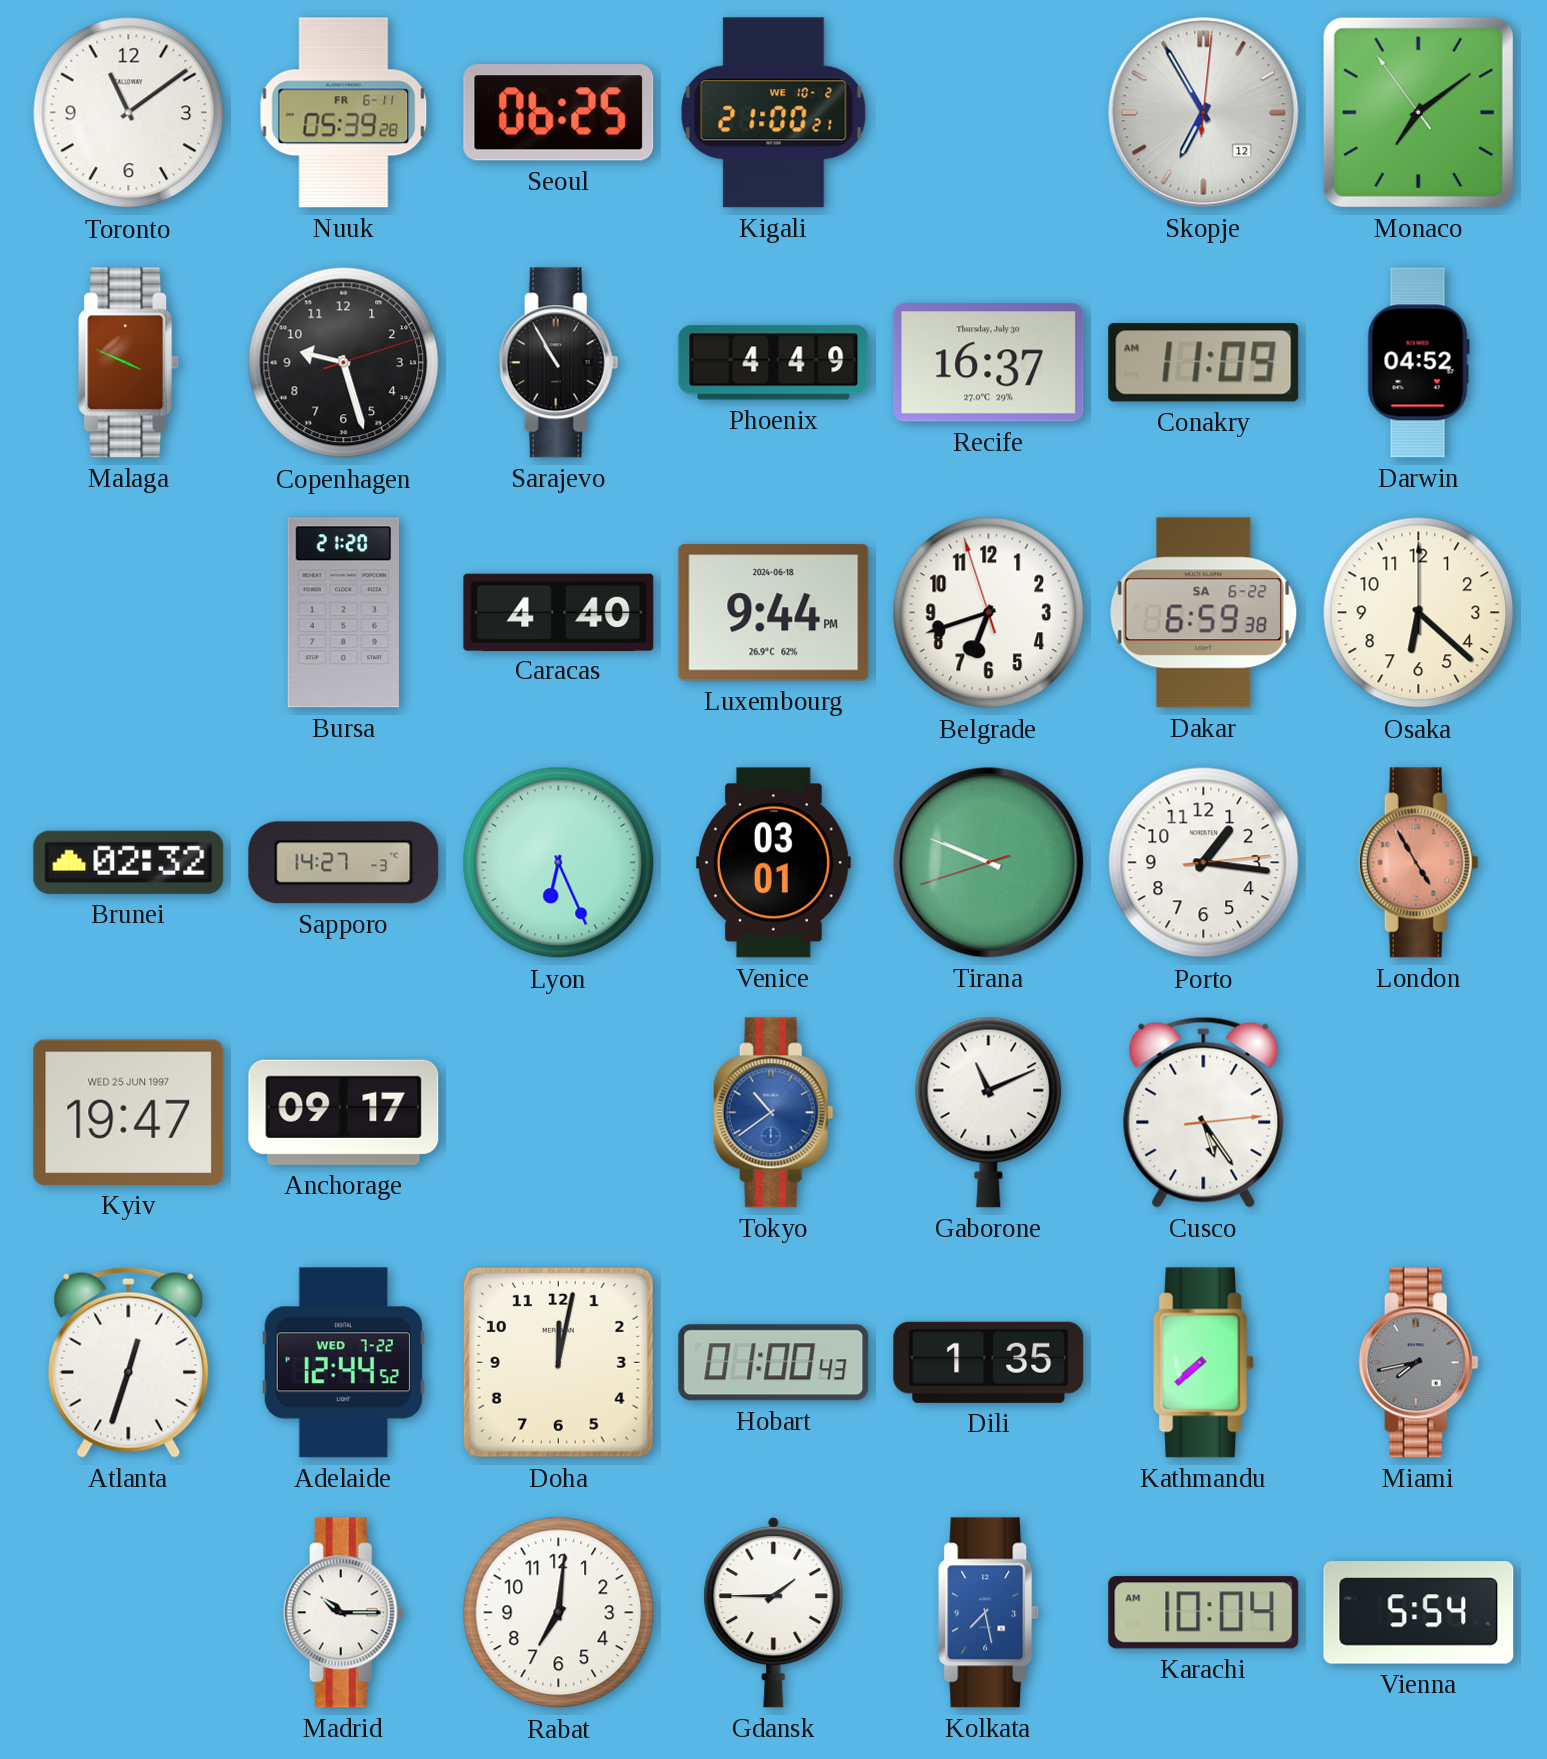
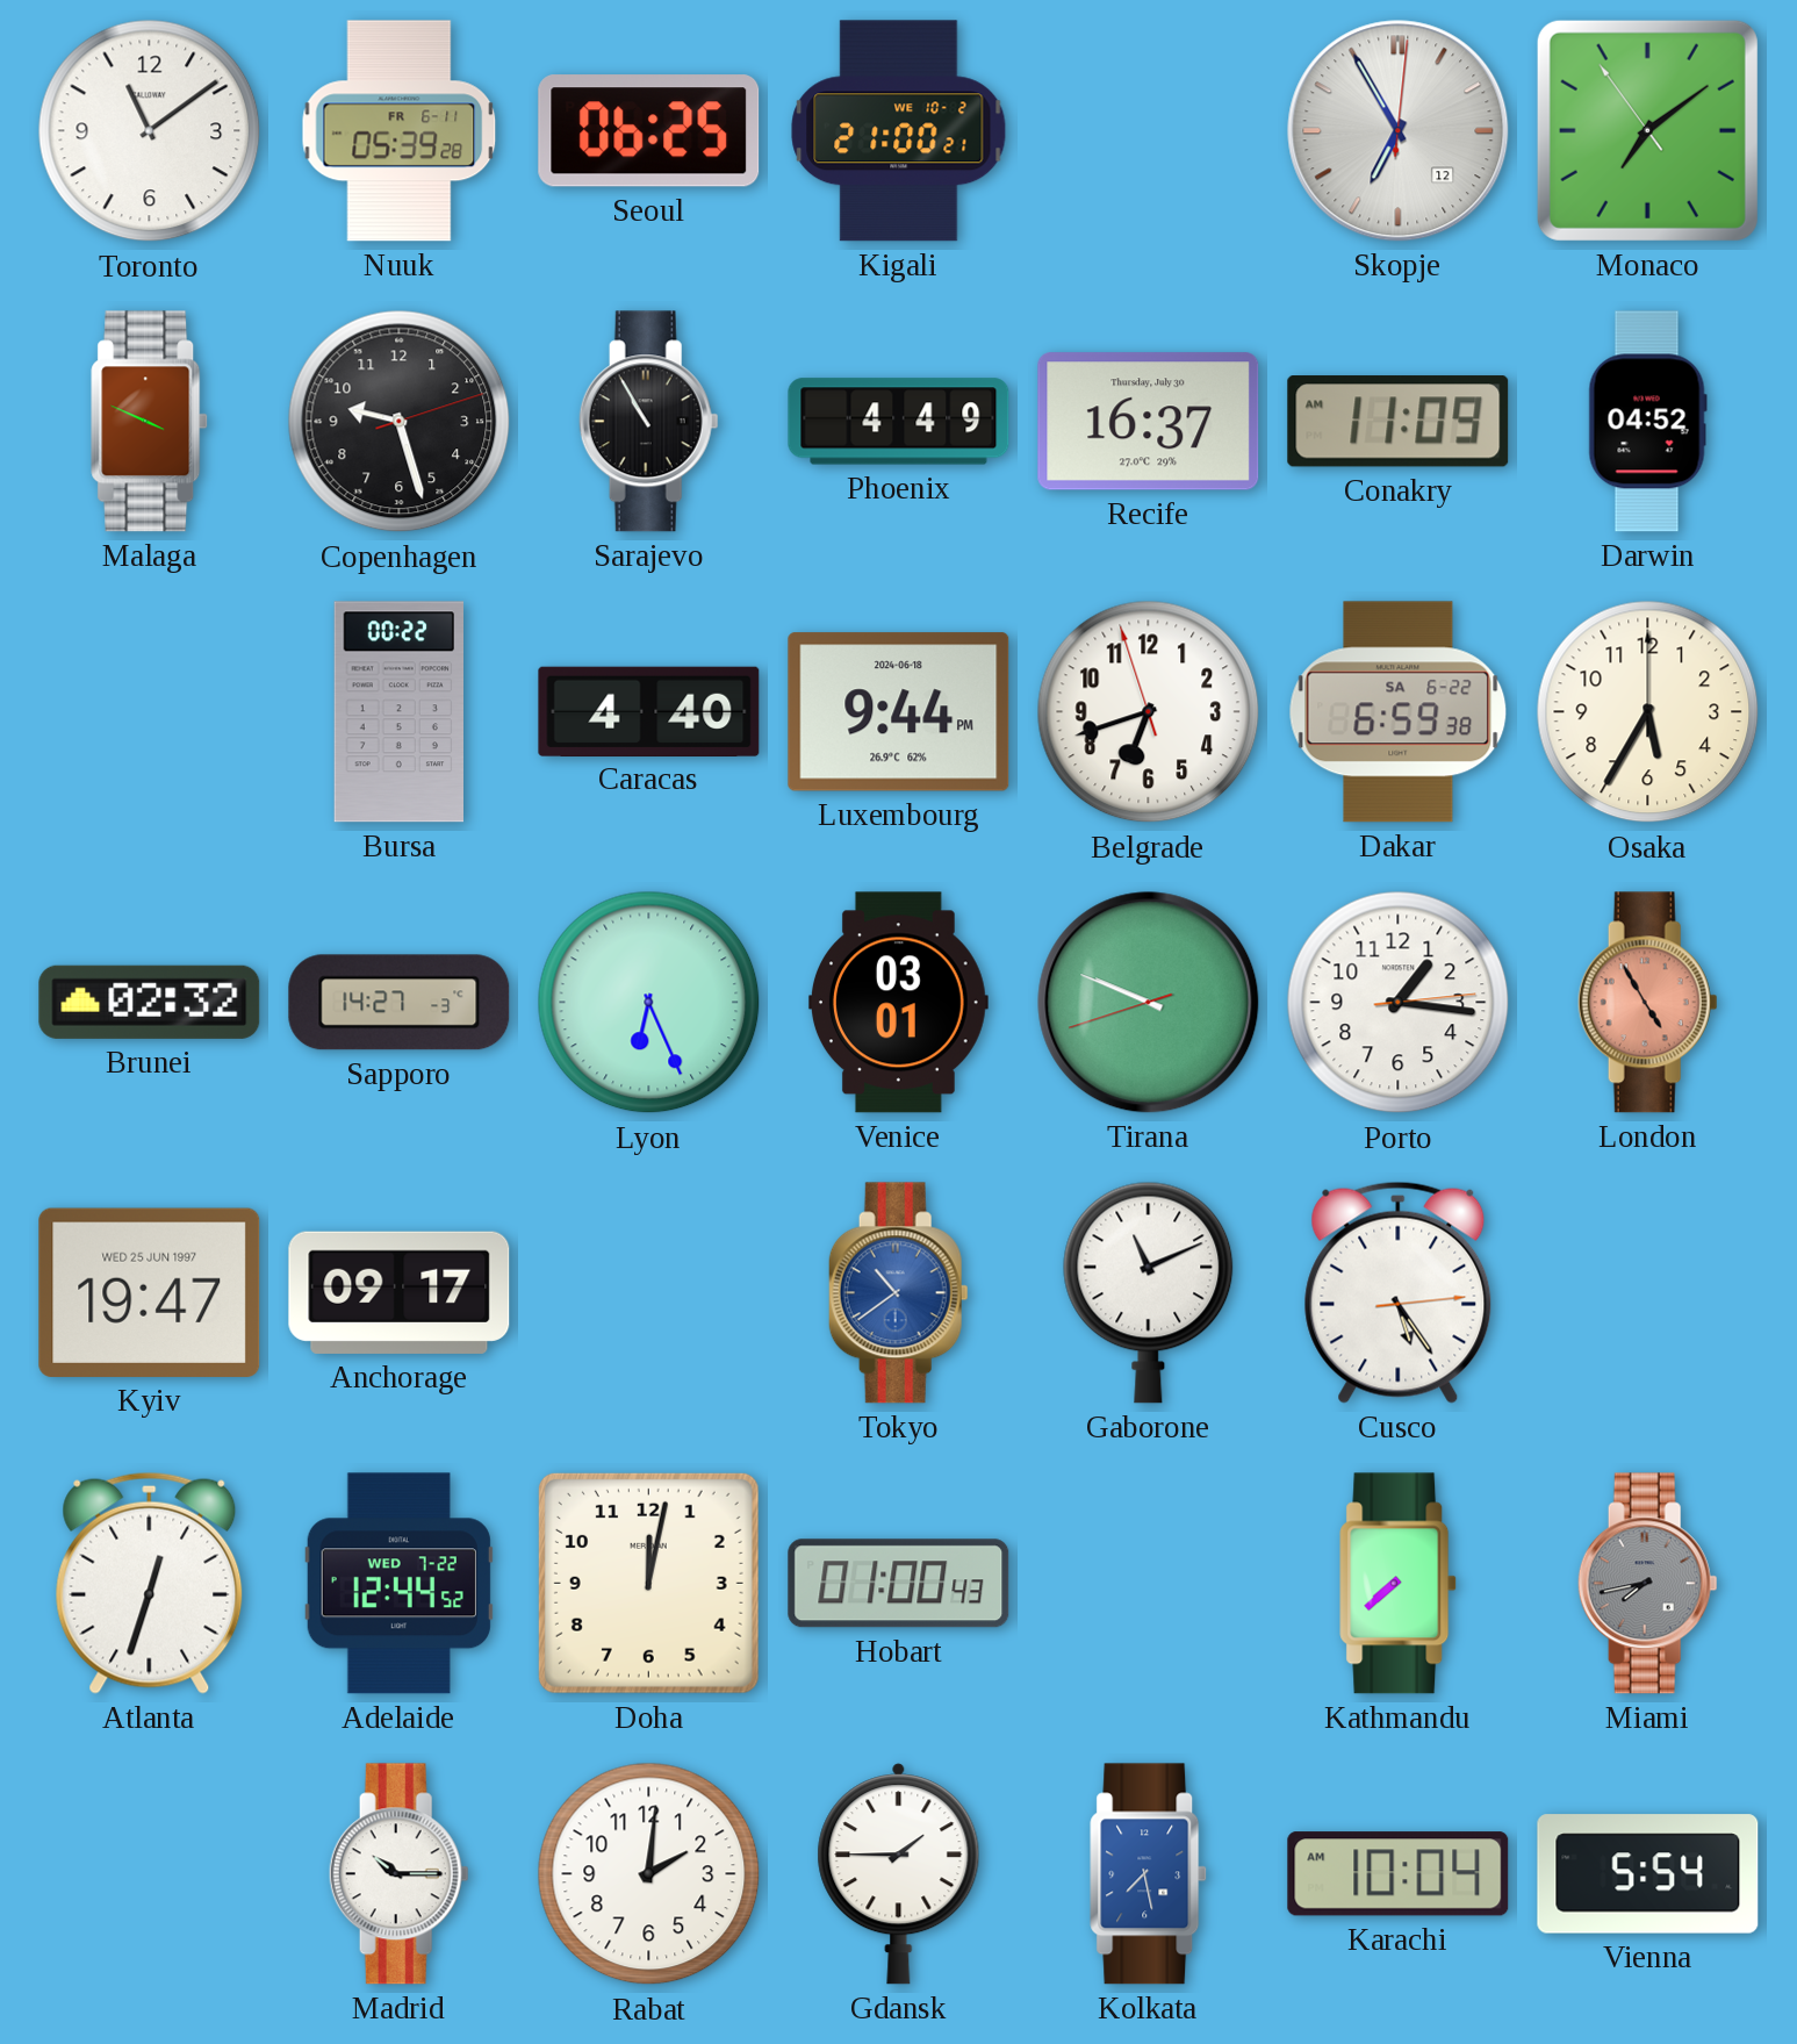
Bursa: 21:20 -> 00:22
Osaka: 6:22 -> 5:35
Dili: 1:35 -> none
Rabat: 7:01 -> 2:01
